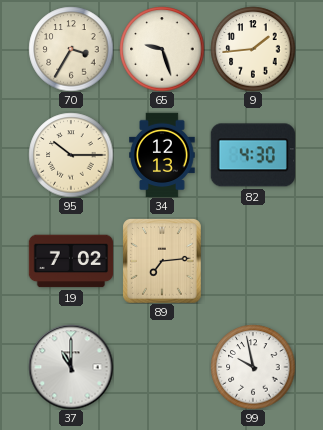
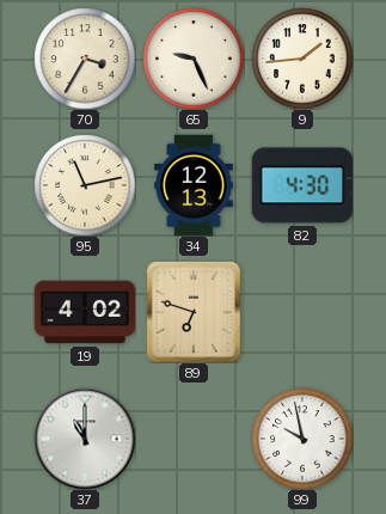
65: 9:27 -> 9:26
95: 10:15 -> 11:13
19: 7:02 -> 4:02
89: 7:14 -> 6:48
